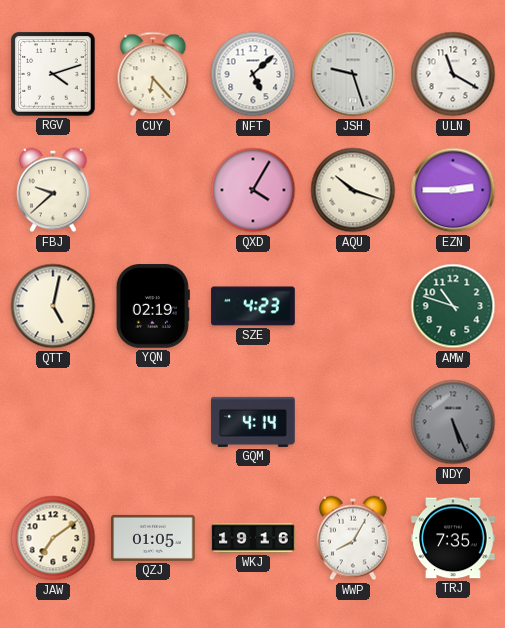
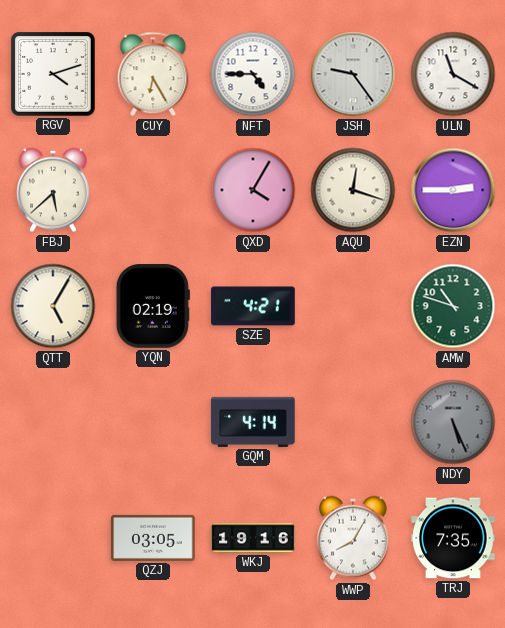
CUY: 6:23 -> 6:25
NFT: 5:08 -> 4:45
JSH: 9:27 -> 9:24
FBJ: 9:38 -> 5:38
AQU: 10:18 -> 12:18
QTT: 5:02 -> 5:05
SZE: 4:23 -> 4:21
JAW: 7:09 -> none
QZJ: 01:05 -> 03:05
